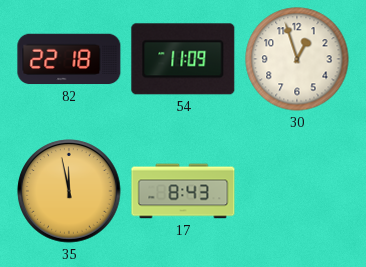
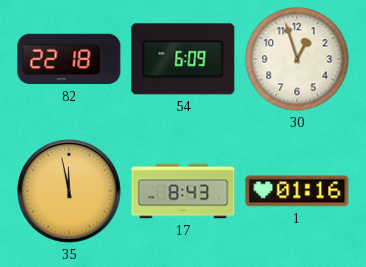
54: 11:09 -> 6:09
1: none -> 01:16
